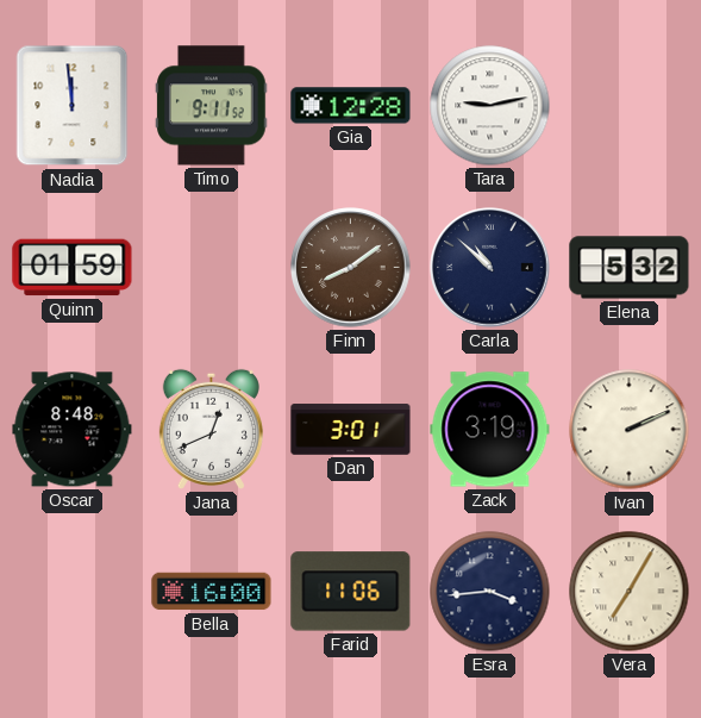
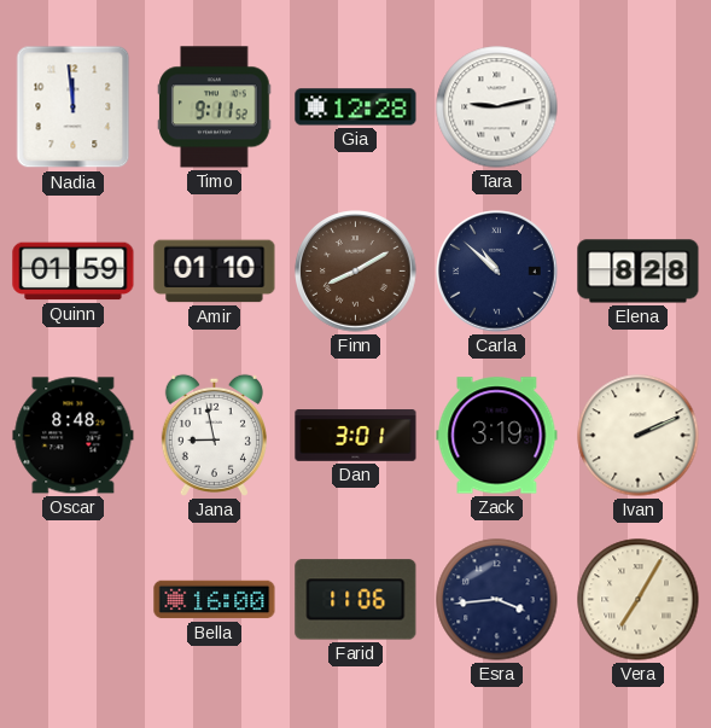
Amir: none -> 01:10
Finn: 8:09 -> 8:10
Elena: 5:32 -> 8:28
Jana: 12:41 -> 8:58
